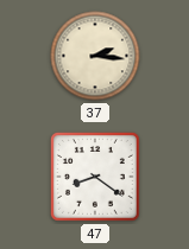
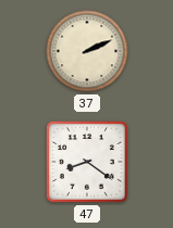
37: 2:16 -> 2:11
